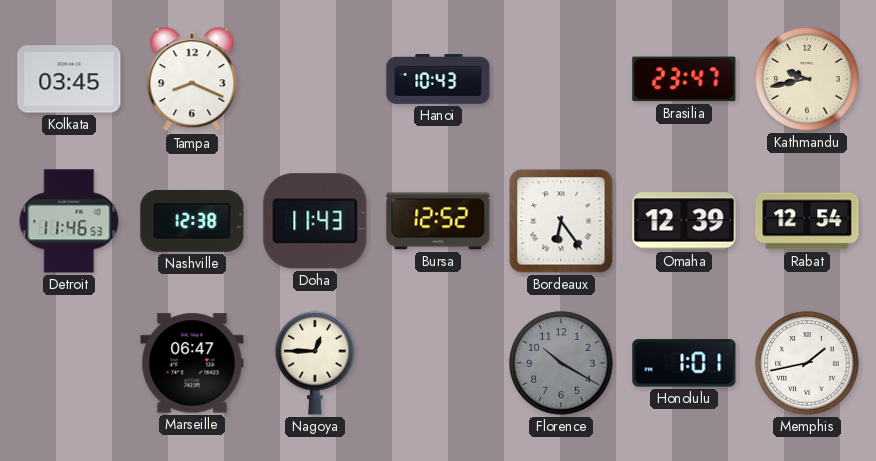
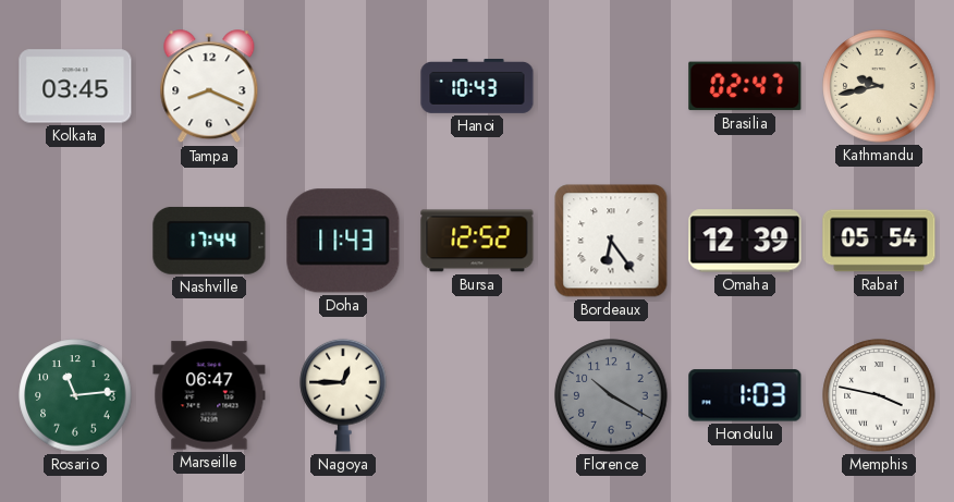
Brasilia: 23:47 -> 02:47
Detroit: 11:46 -> none
Nashville: 12:38 -> 17:44
Rabat: 12:54 -> 05:54
Rosario: none -> 11:14
Honolulu: 1:01 -> 1:03
Memphis: 1:43 -> 3:47
